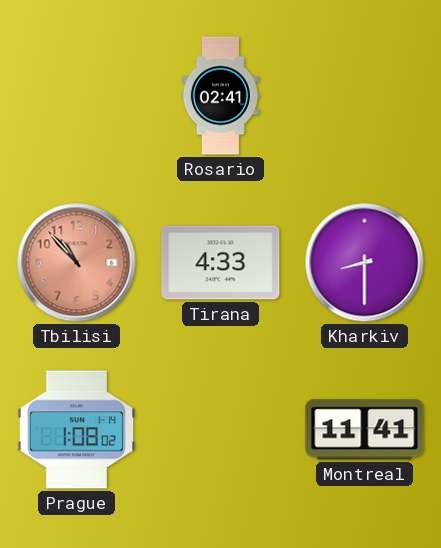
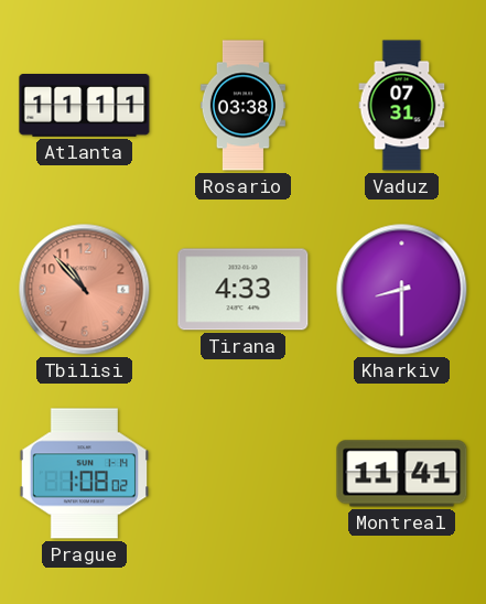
Atlanta: none -> 11:11
Rosario: 02:41 -> 03:38
Vaduz: none -> 07:31
